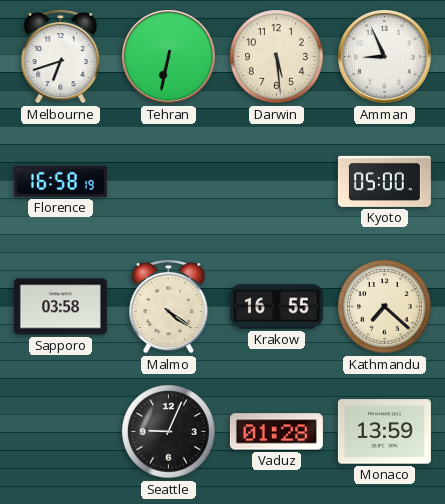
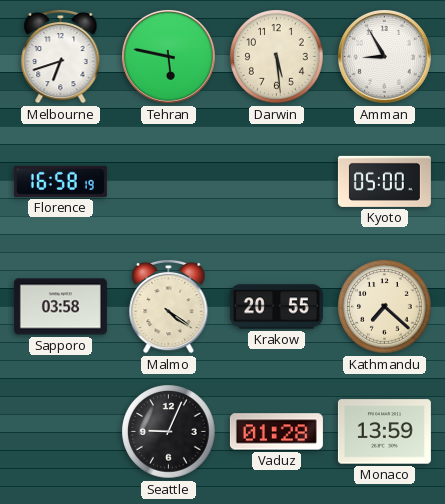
Tehran: 6:32 -> 5:47
Amman: 8:56 -> 8:55
Krakow: 16:55 -> 20:55
